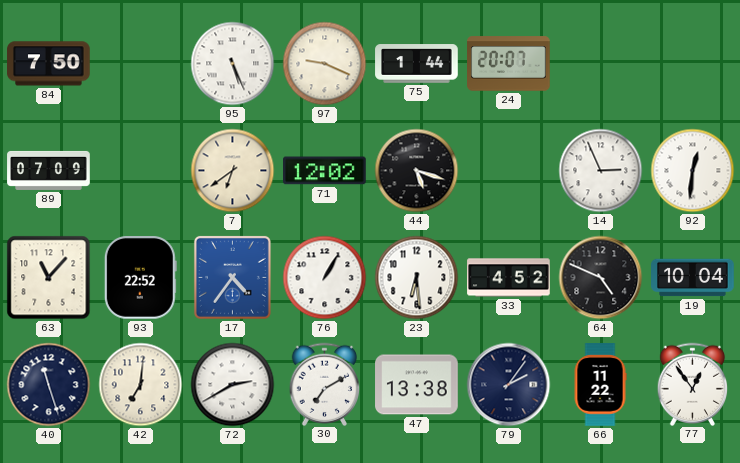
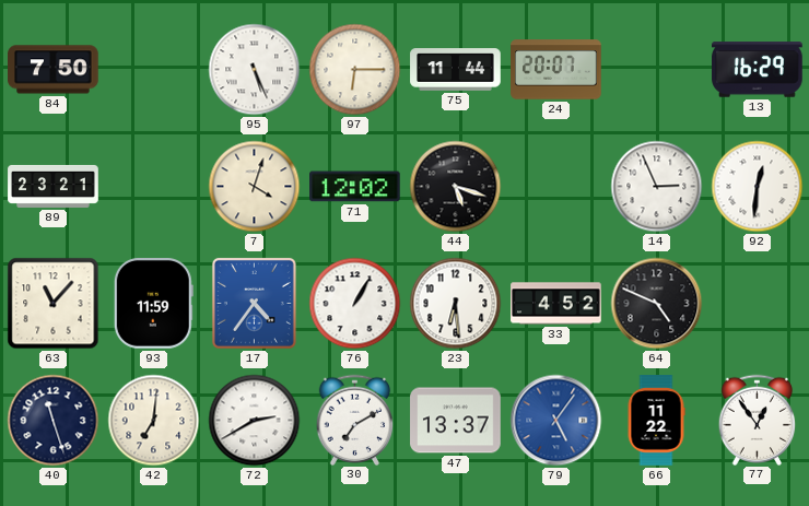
97: 9:19 -> 6:15
75: 1:44 -> 11:44
13: none -> 16:29
89: 07:09 -> 23:21
7: 6:39 -> 4:03
93: 22:52 -> 11:59
19: 10:04 -> none
47: 13:38 -> 13:37
79: 2:06 -> 5:06
79 dial: navy -> blue
